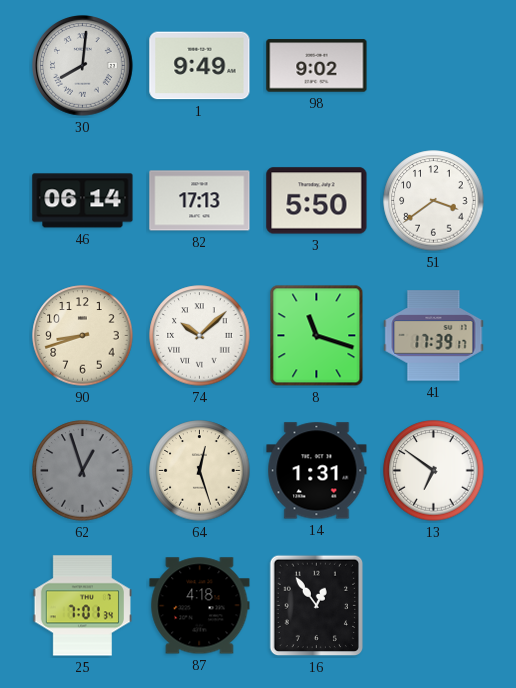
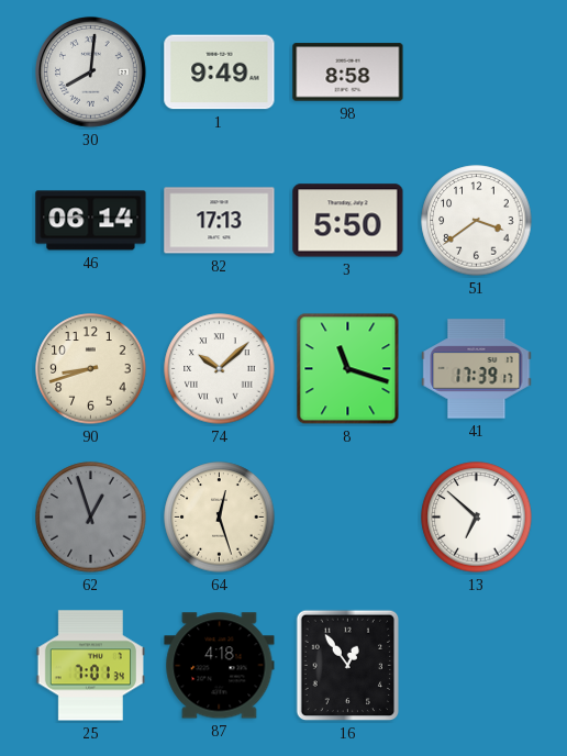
98: 9:02 -> 8:58
14: 1:31 -> none
13: 6:51 -> 6:52
